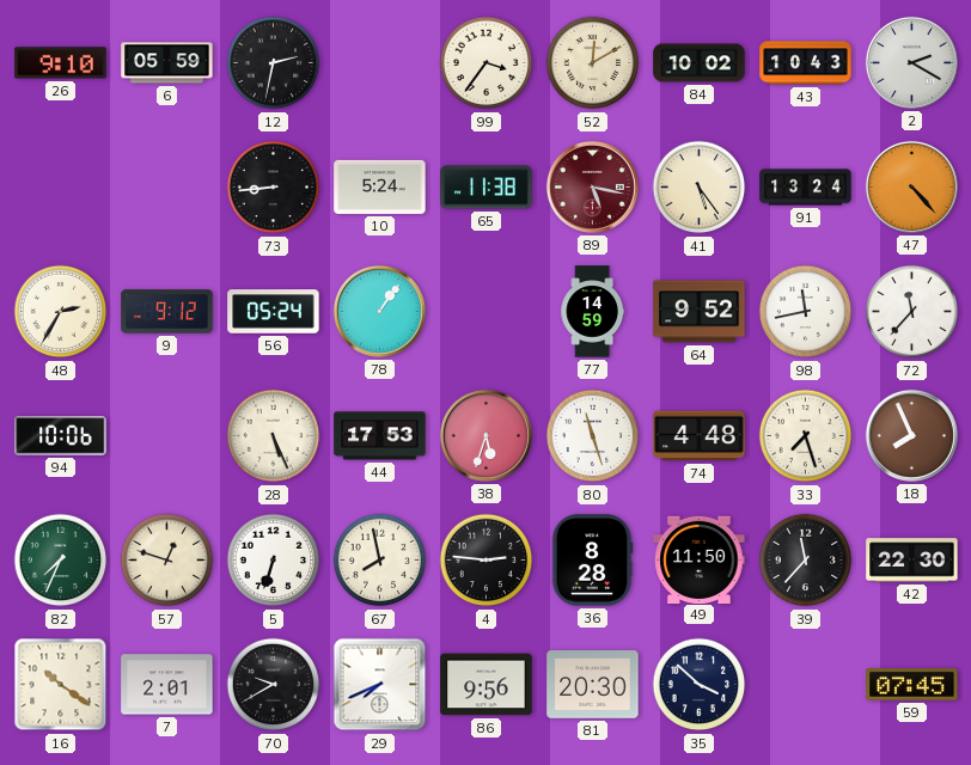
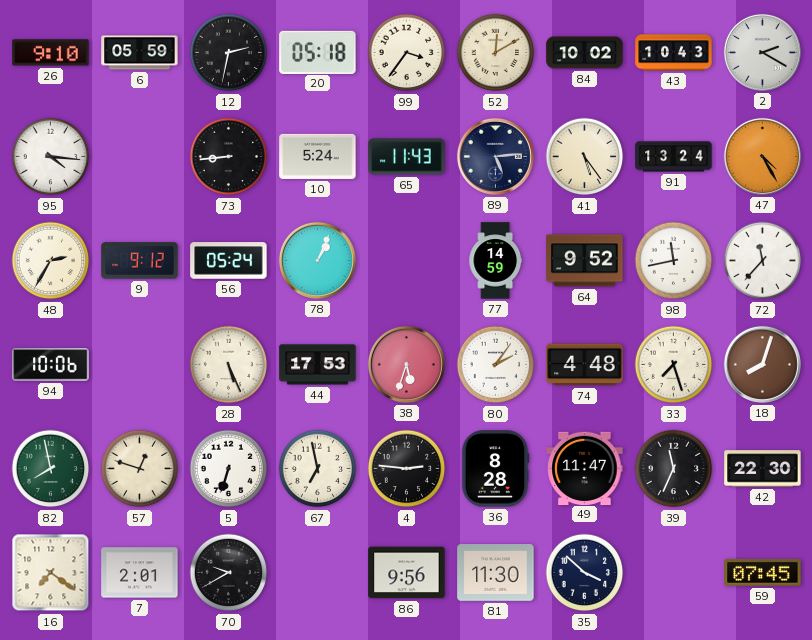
20: none -> 05:18
95: none -> 4:16
65: 11:38 -> 11:43
89: 5:17 -> 5:14
89 dial: burgundy -> navy
47: 4:23 -> 4:25
78: 1:06 -> 1:04
80: 11:27 -> 2:06
18: 7:56 -> 8:03
82: 7:34 -> 7:58
67: 7:58 -> 6:58
49: 11:50 -> 11:47
39: 11:37 -> 11:34
16: 10:21 -> 7:21
29: 7:41 -> none
81: 20:30 -> 11:30
